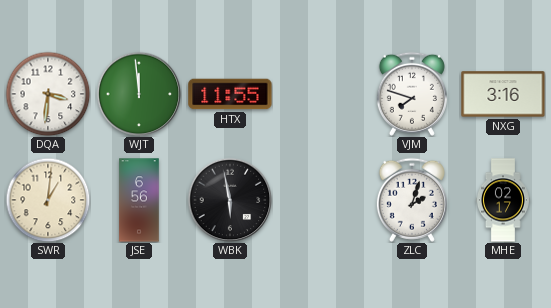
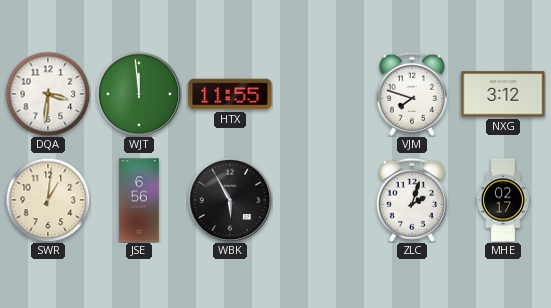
NXG: 3:16 -> 3:12
WBK: 5:58 -> 5:55
